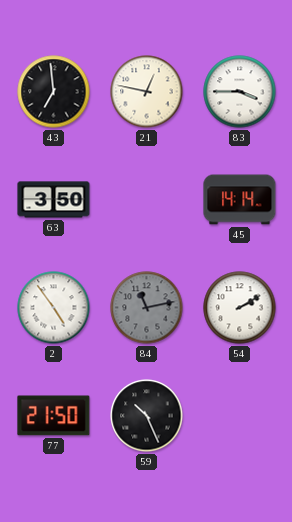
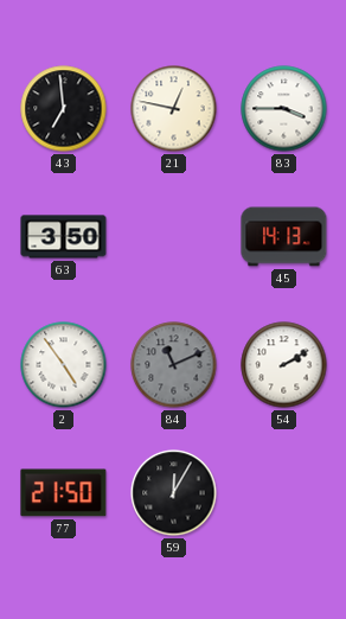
45: 14:14 -> 14:13
84: 11:13 -> 11:11
59: 10:26 -> 12:05
